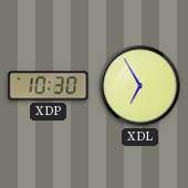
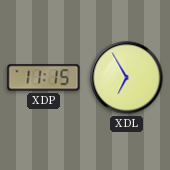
XDP: 10:30 -> 11:15
